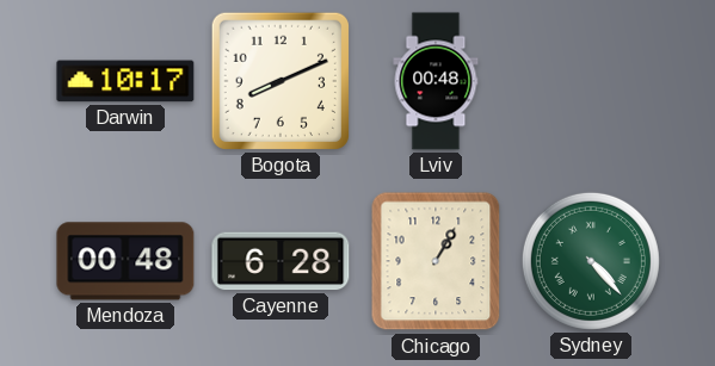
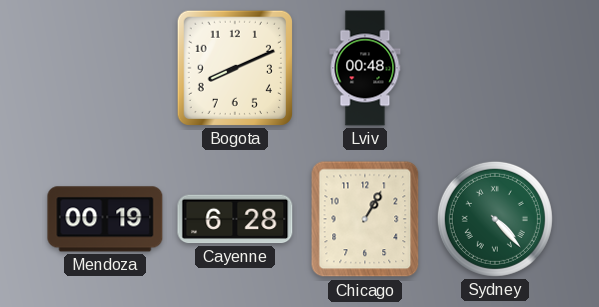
Darwin: 10:17 -> none
Mendoza: 00:48 -> 00:19
